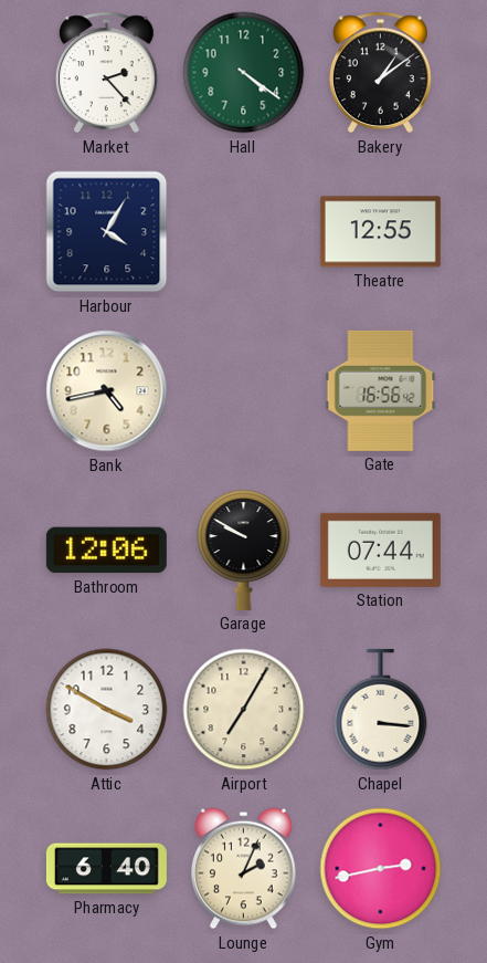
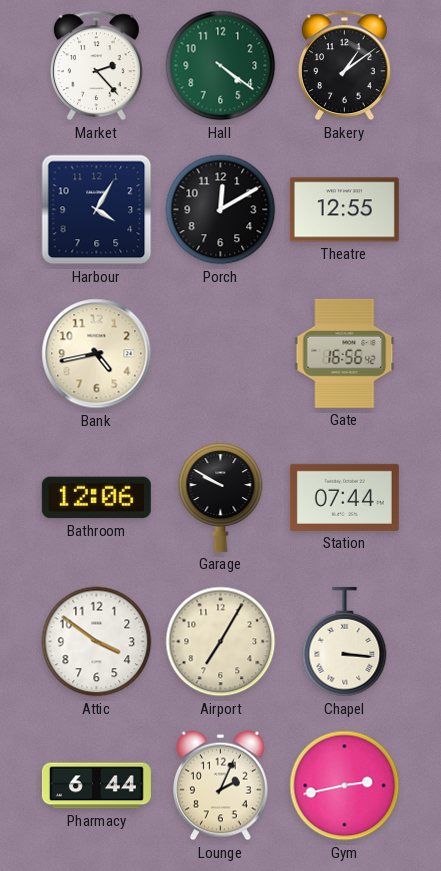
Porch: none -> 12:10
Attic: 3:50 -> 3:51
Pharmacy: 6:40 -> 6:44
